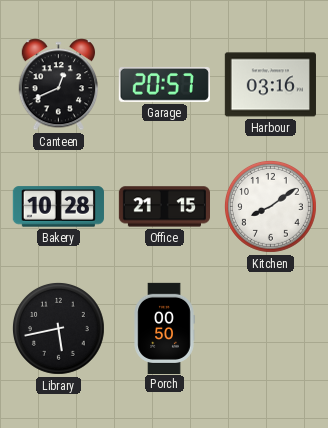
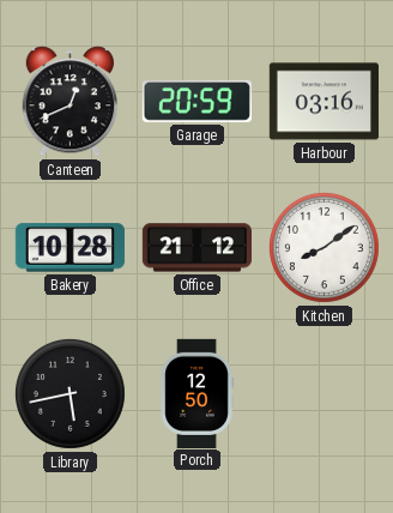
Garage: 20:57 -> 20:59
Office: 21:15 -> 21:12
Porch: 00:50 -> 12:50
